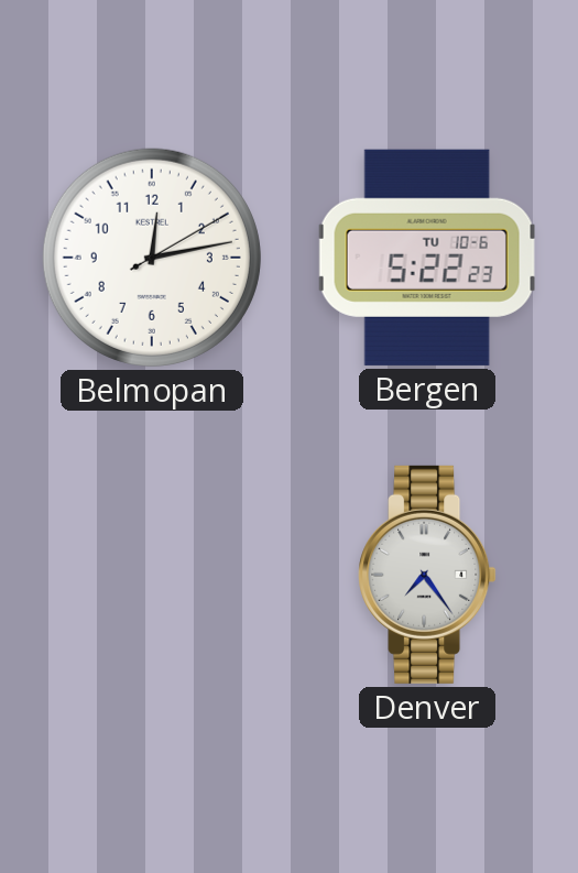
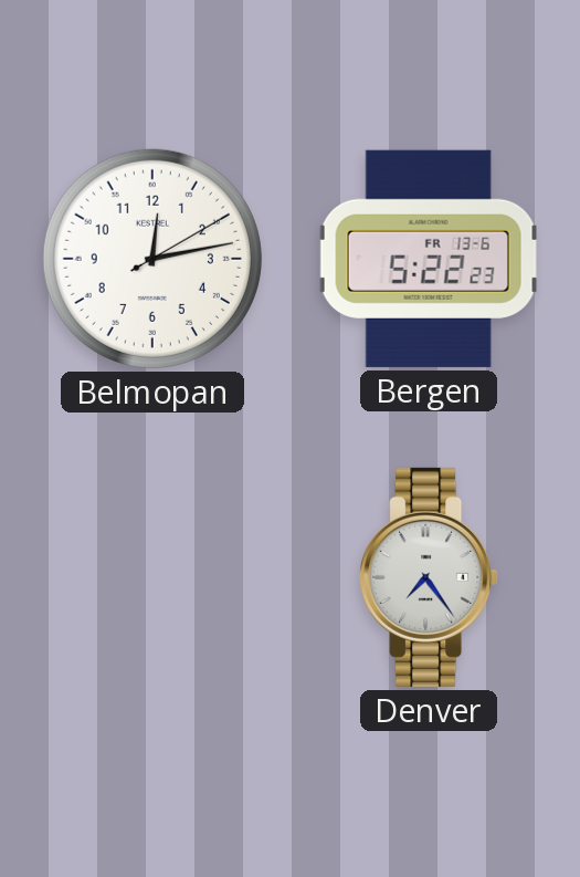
Bergen date: TU 10-6 -> FR 13-6
